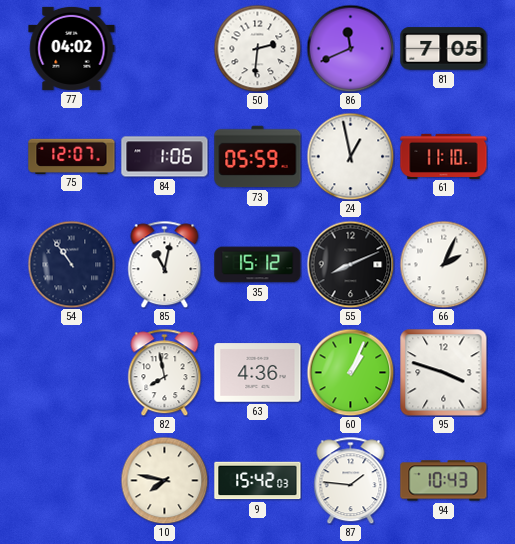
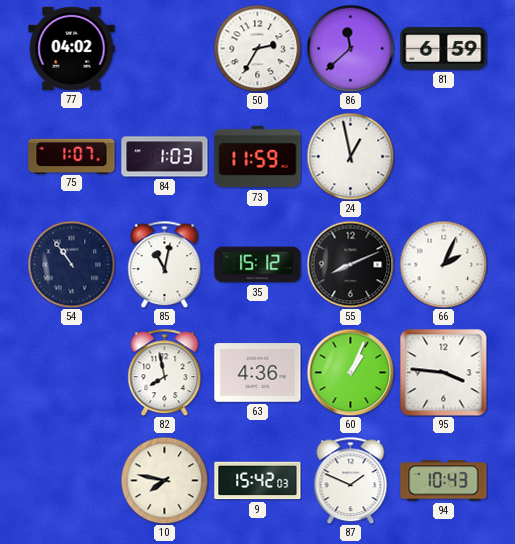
50: 2:31 -> 2:35
86: 11:41 -> 11:38
81: 7:05 -> 6:59
75: 12:07 -> 1:07
84: 1:06 -> 1:03
73: 05:59 -> 11:59
61: 11:10 -> none
95: 3:48 -> 3:46
87: 1:46 -> 1:49
